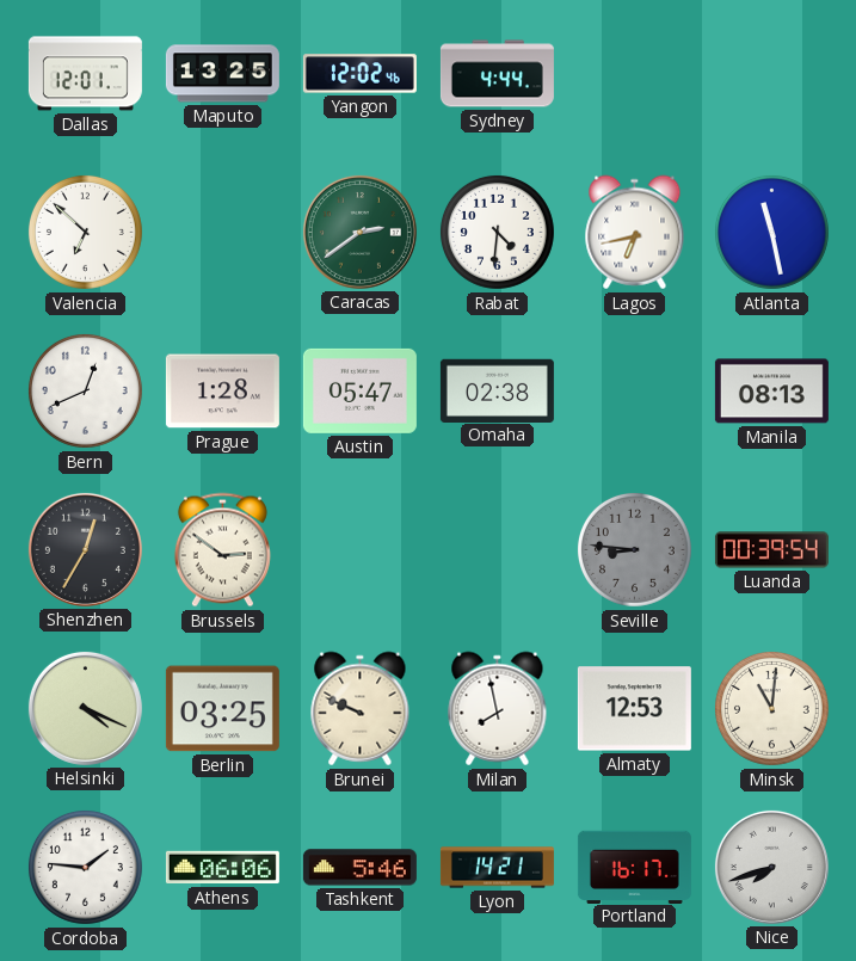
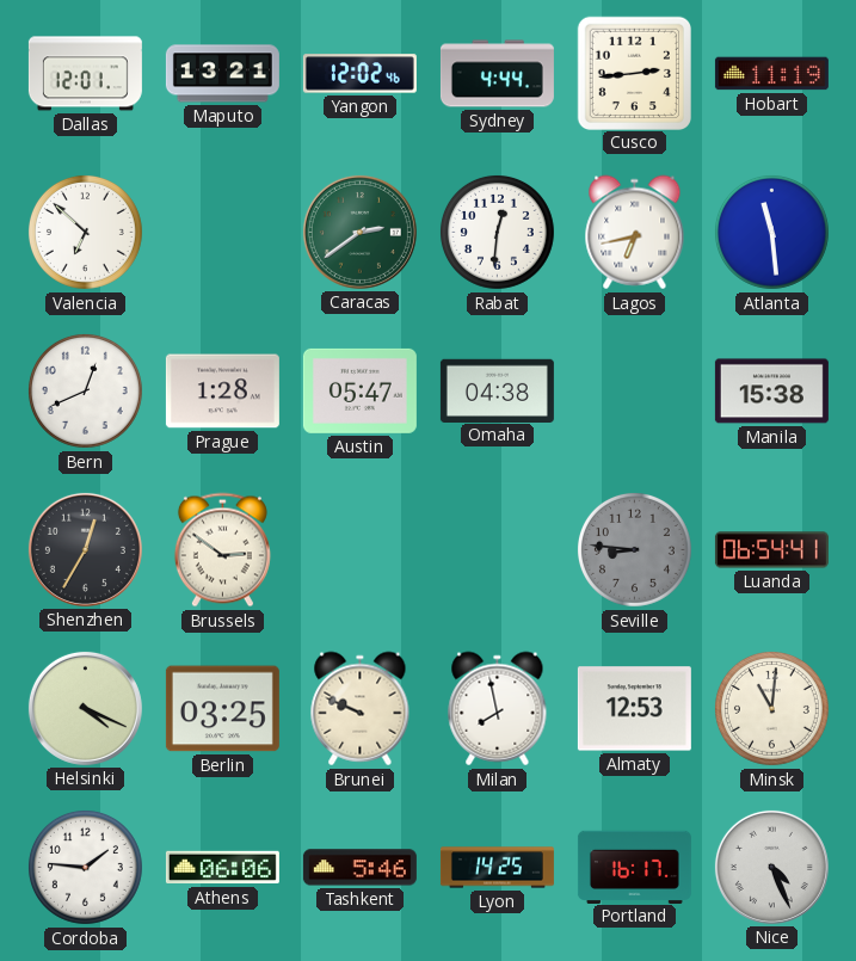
Maputo: 13:25 -> 13:21
Cusco: none -> 2:44
Hobart: none -> 11:19
Rabat: 4:31 -> 12:31
Atlanta: 11:28 -> 11:29
Omaha: 02:38 -> 04:38
Manila: 08:13 -> 15:38
Luanda: 00:39 -> 06:54
Lyon: 14:21 -> 14:25
Nice: 7:42 -> 4:26
